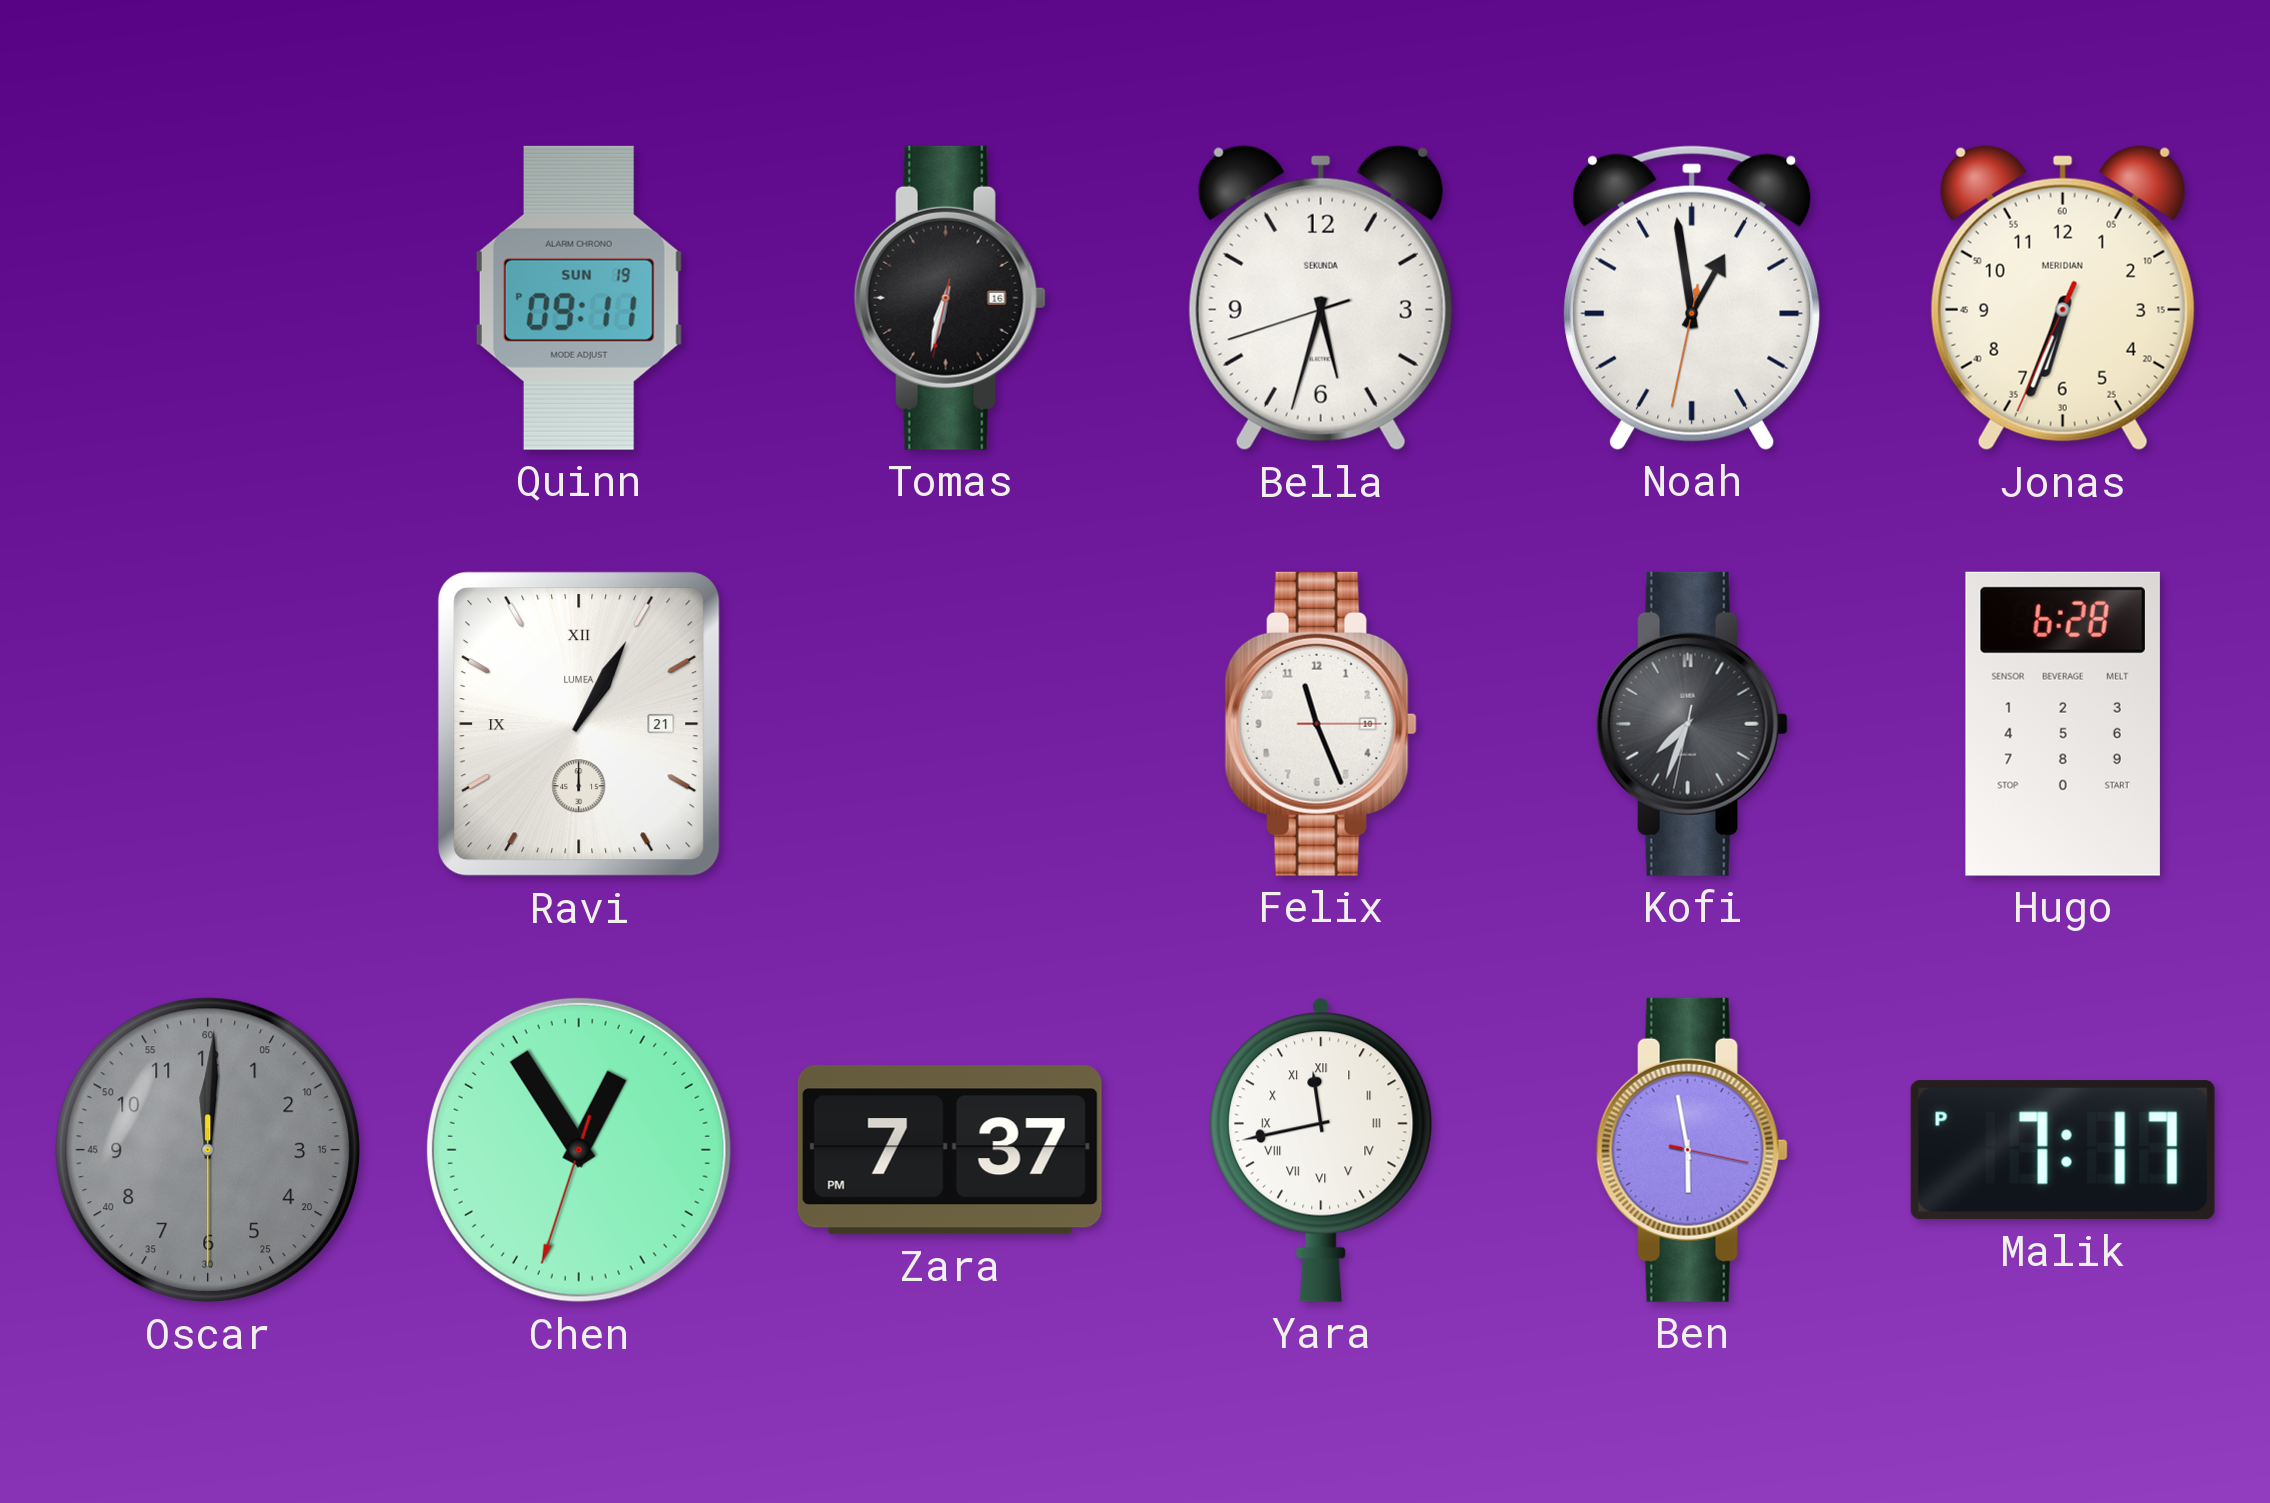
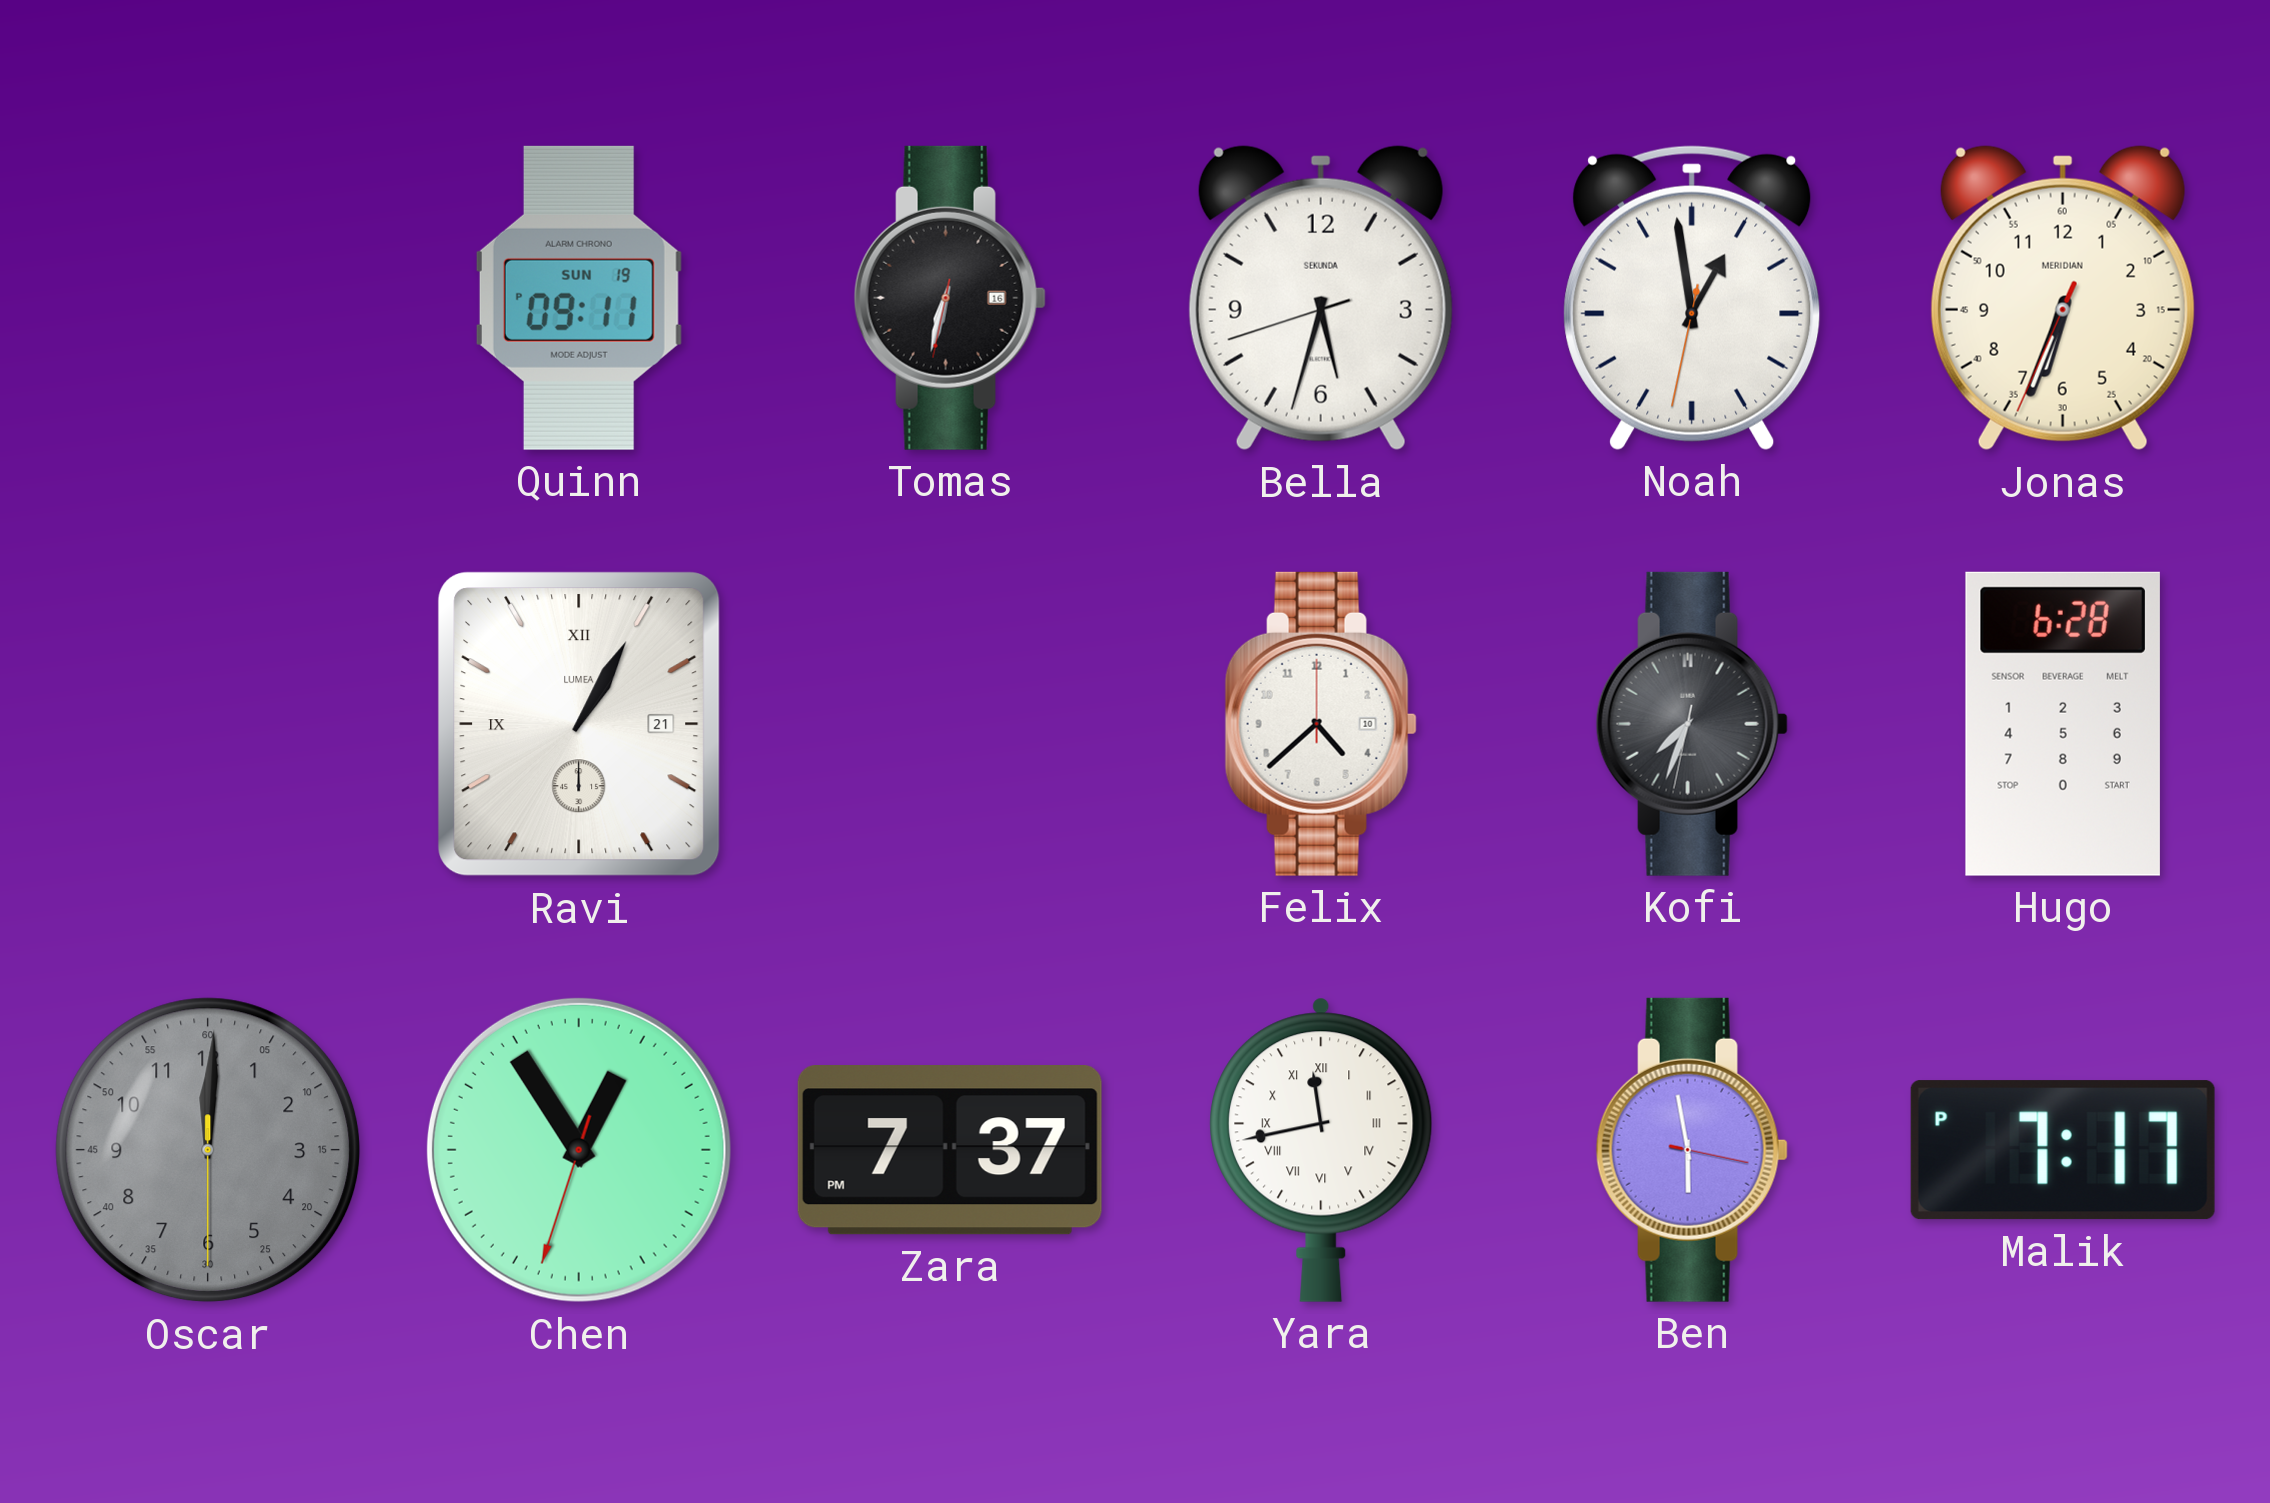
Felix: 11:26 -> 4:38
